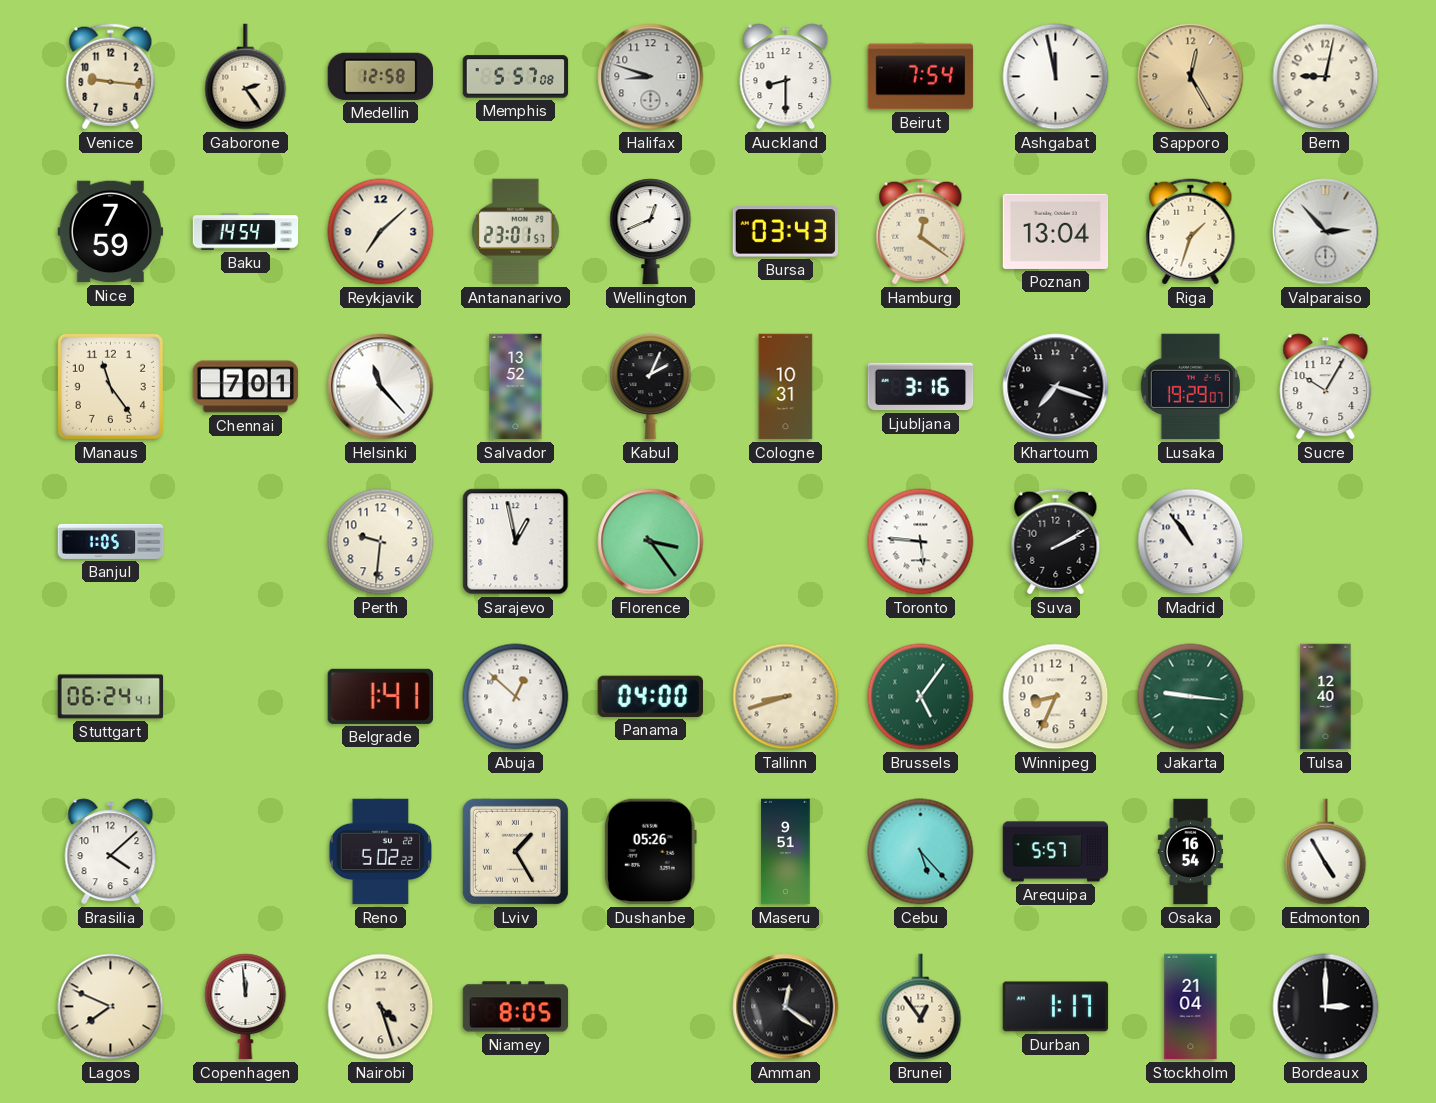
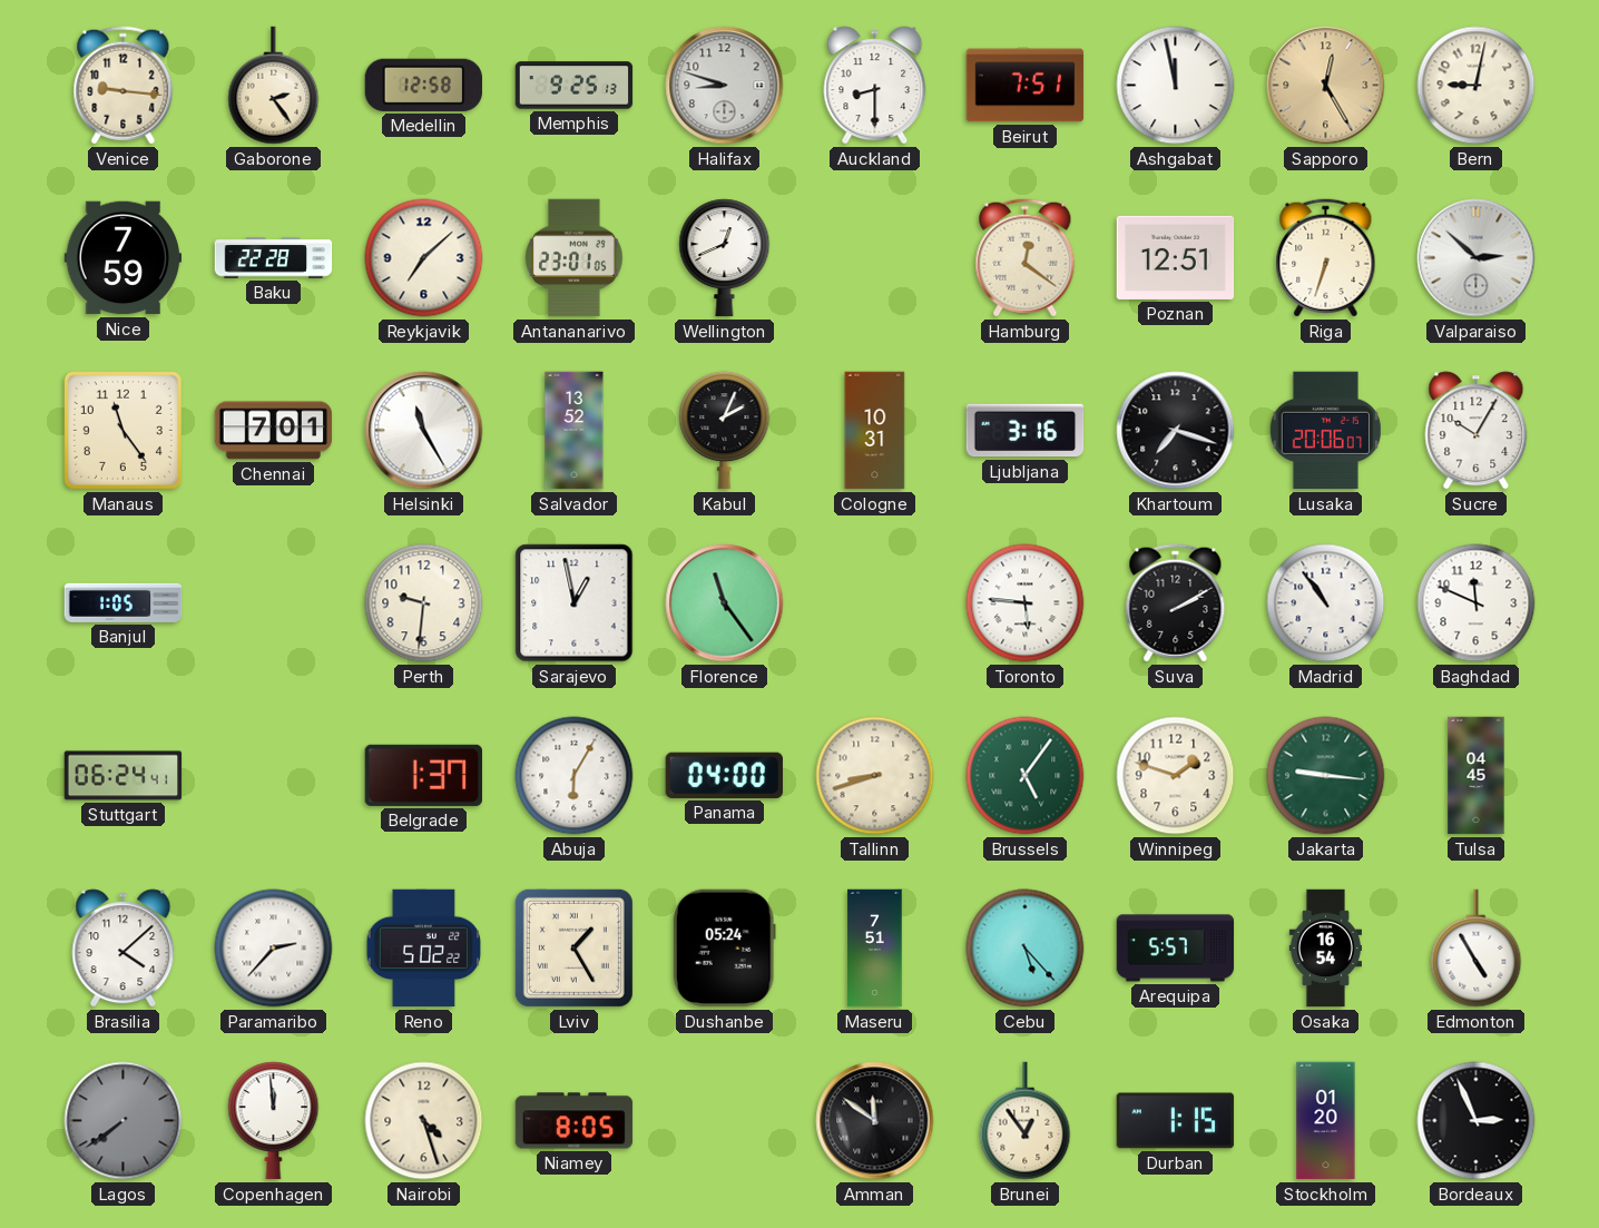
Memphis: 5:57 -> 9:25
Beirut: 7:54 -> 7:51
Baku: 14:54 -> 22:28
Antananarivo: 23:01:57 -> 23:01:05
Bursa: 03:43 -> none
Poznan: 13:04 -> 12:51
Riga: 1:33 -> 6:33
Valparaiso: 2:53 -> 2:52
Helsinki: 11:23 -> 11:25
Lusaka: 19:29 -> 20:06
Florence: 3:24 -> 11:24
Baghdad: none -> 11:49
Belgrade: 1:41 -> 1:37
Abuja: 12:52 -> 6:05
Winnipeg: 8:34 -> 1:48
Tulsa: 12:40 -> 04:45
Paramaribo: none -> 2:37
Dushanbe: 05:26 -> 05:24
Maseru: 9:51 -> 7:51
Lagos: 7:49 -> 7:39
Lagos dial: cream -> grey
Amman: 12:21 -> 11:51
Durban: 1:17 -> 1:15
Stockholm: 21:04 -> 01:20
Bordeaux: 3:00 -> 2:56
